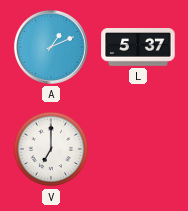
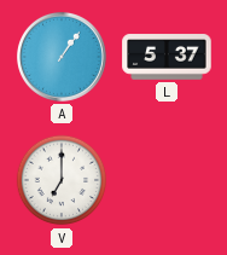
A: 1:11 -> 1:06
